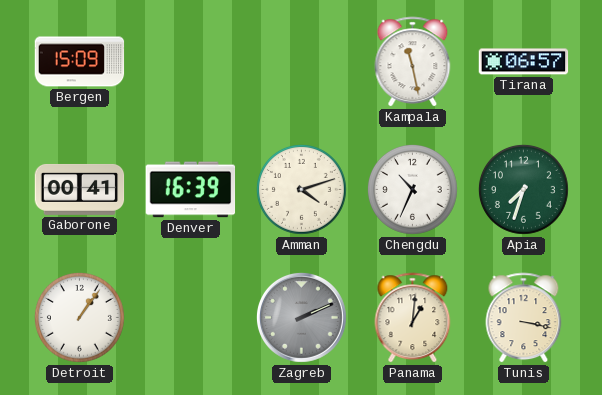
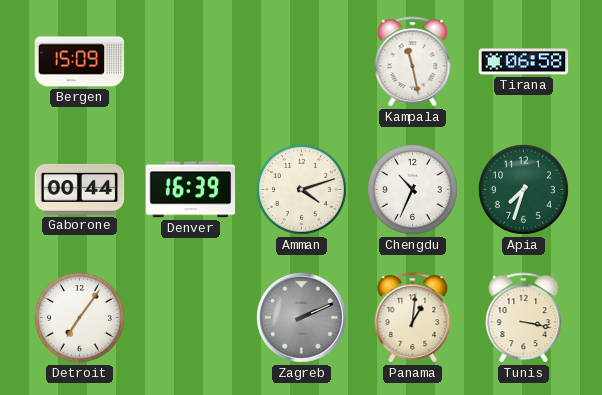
Tirana: 06:57 -> 06:58
Gaborone: 00:41 -> 00:44
Detroit: 1:06 -> 7:06
